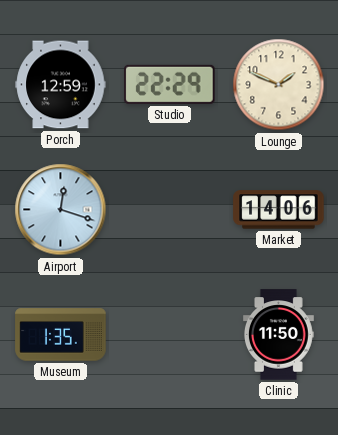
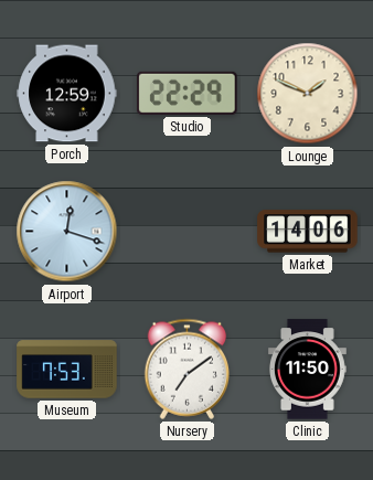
Museum: 1:35 -> 7:53
Nursery: none -> 7:09
